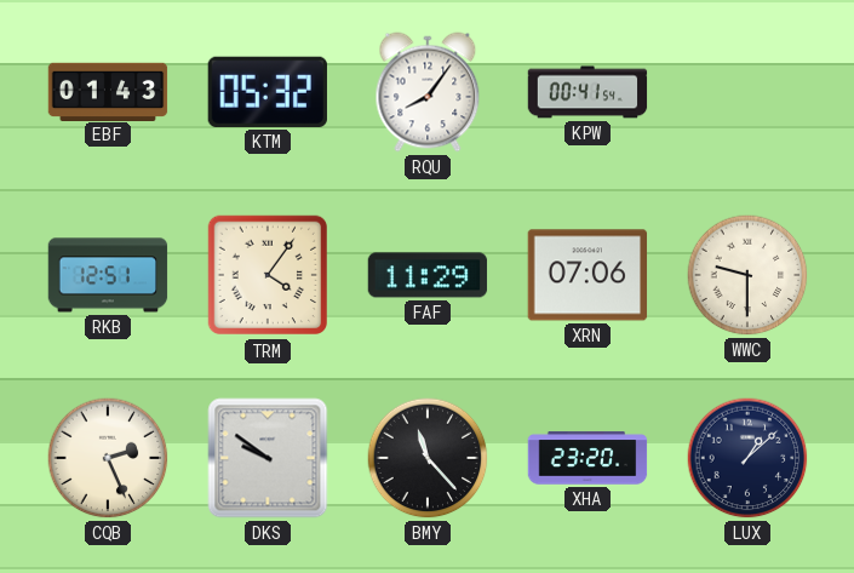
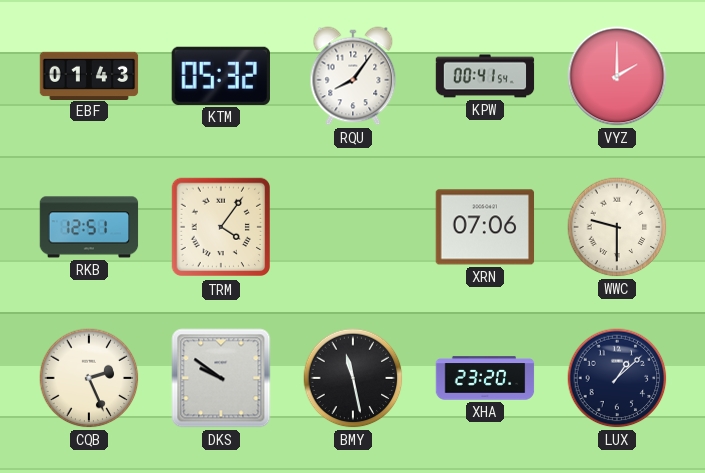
VYZ: none -> 2:00
FAF: 11:29 -> none
BMY: 11:23 -> 11:28
